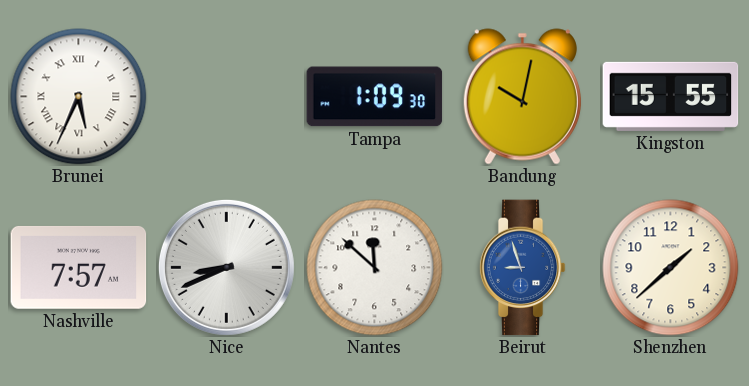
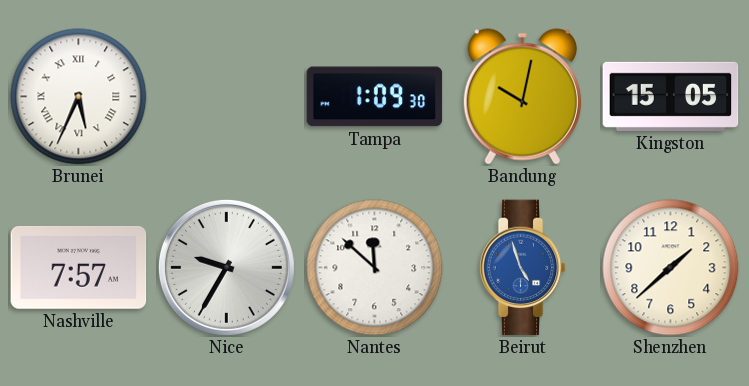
Kingston: 15:55 -> 15:05
Nice: 8:41 -> 9:35
Beirut: 8:57 -> 4:57
